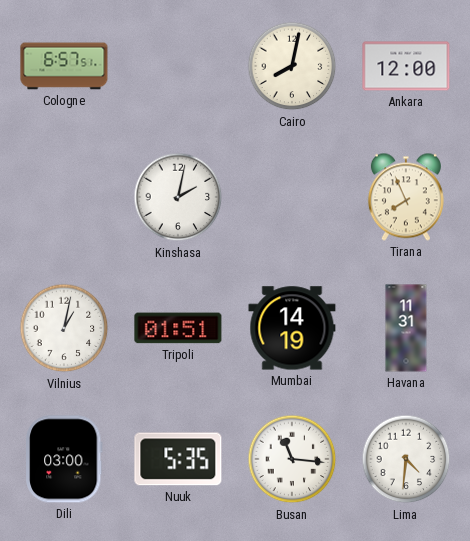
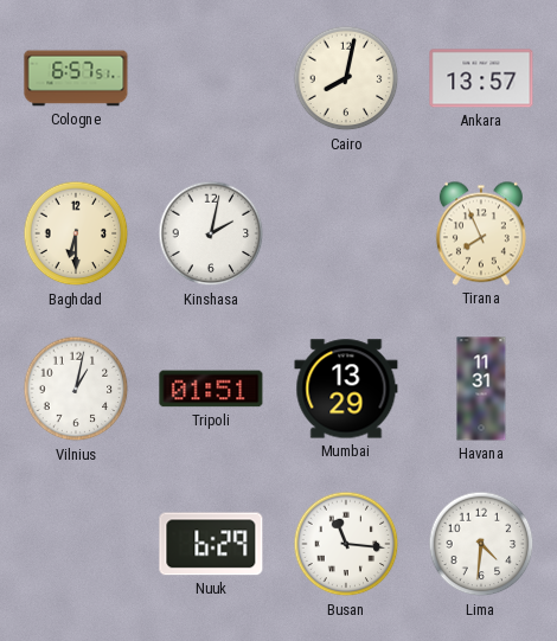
Ankara: 12:00 -> 13:57
Baghdad: none -> 6:30
Mumbai: 14:19 -> 13:29
Dili: 03:00 -> none
Nuuk: 5:35 -> 6:29
